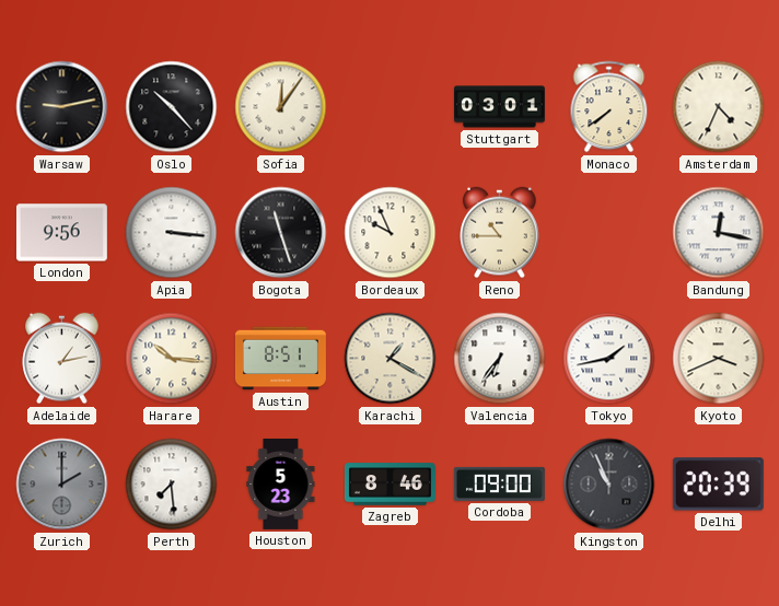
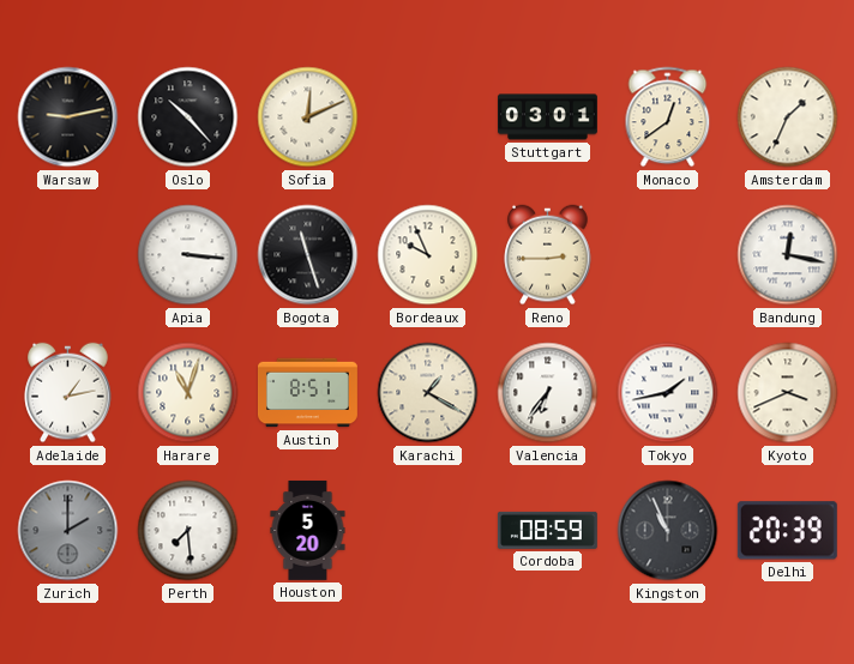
Sofia: 12:06 -> 12:11
Monaco: 7:39 -> 12:39
Amsterdam: 4:34 -> 1:34
London: 9:56 -> none
Reno: 10:45 -> 2:45
Harare: 10:16 -> 11:03
Houston: 5:23 -> 5:20
Zagreb: 8:46 -> none
Cordoba: 09:00 -> 08:59
